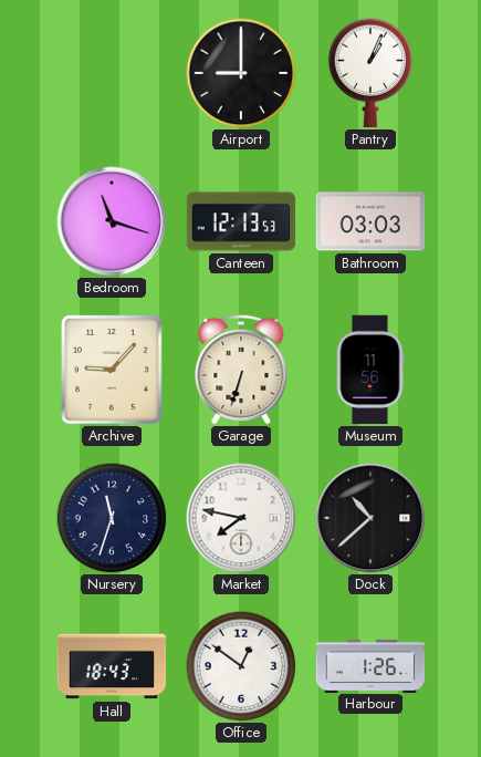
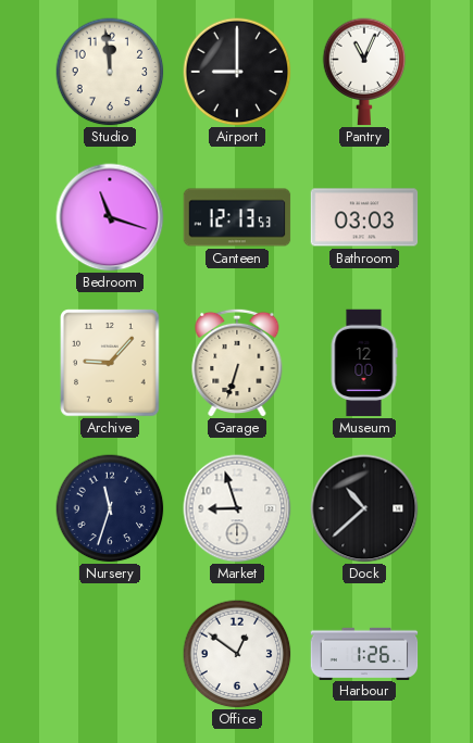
Studio: none -> 11:59
Pantry: 1:04 -> 11:04
Museum: 11:56 -> 12:00
Market: 7:47 -> 8:57
Hall: 18:43 -> none
